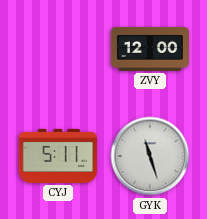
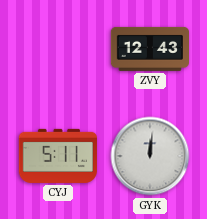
ZVY: 12:00 -> 12:43
GYK: 11:27 -> 12:01
